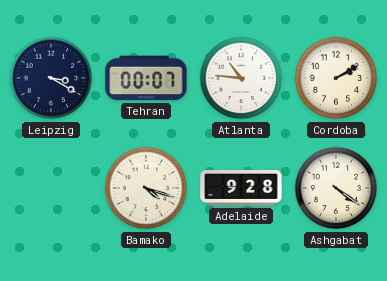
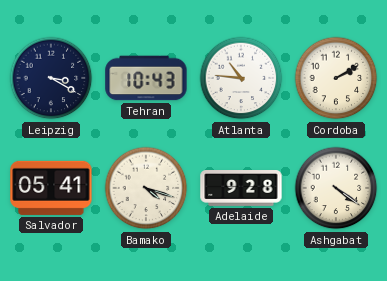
Tehran: 00:07 -> 10:43
Salvador: none -> 05:41
